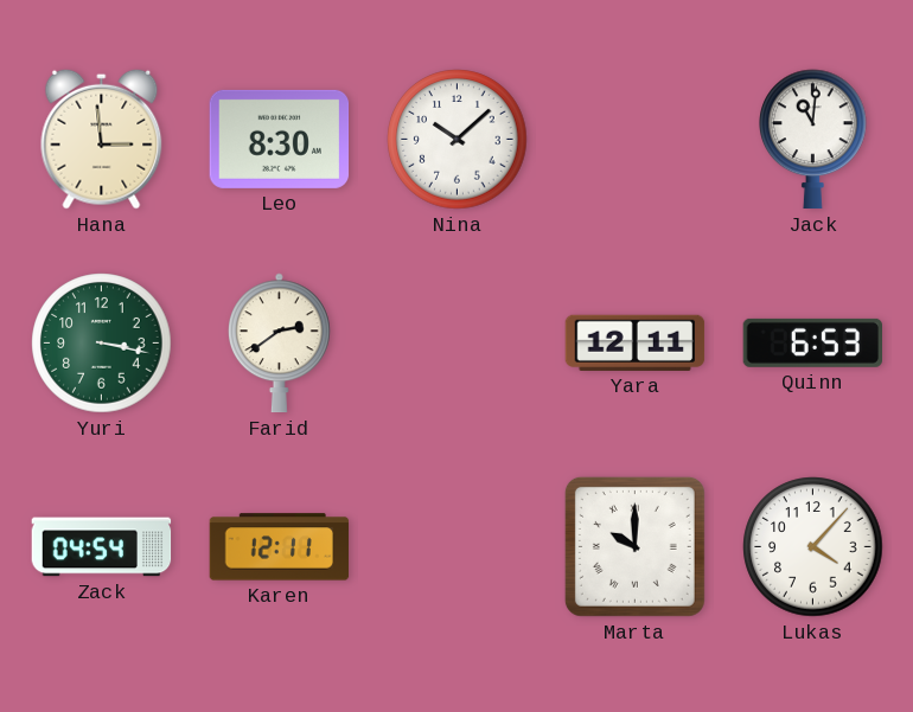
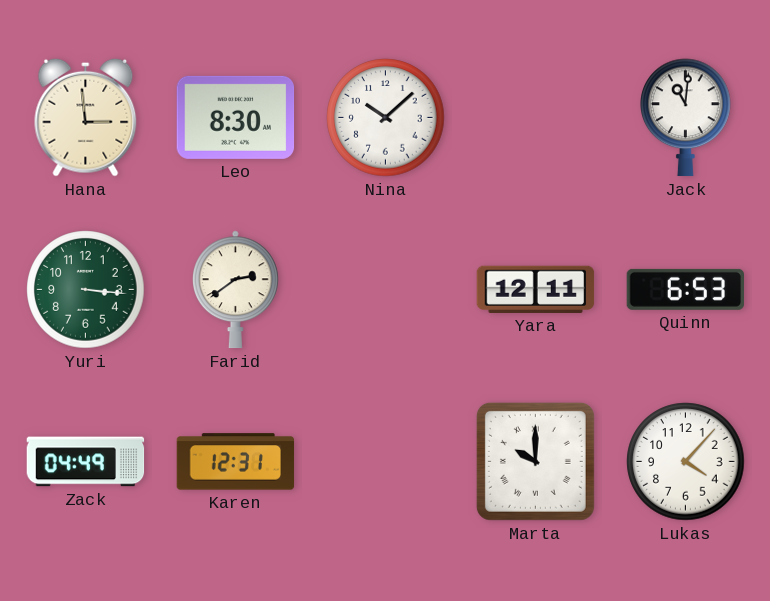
Yuri: 3:17 -> 3:16
Zack: 04:54 -> 04:49
Karen: 12:11 -> 12:31
